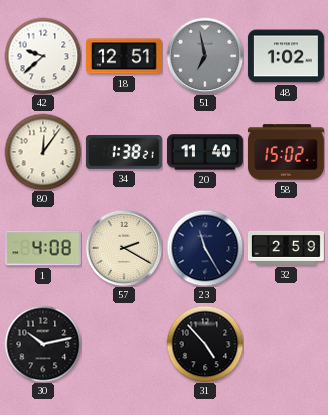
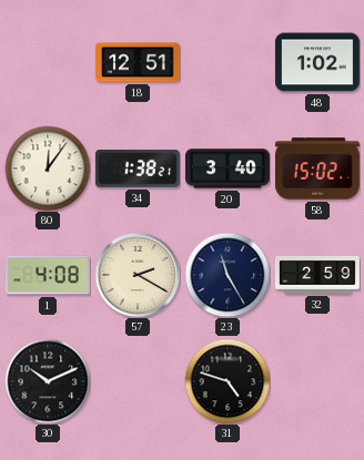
42: 9:38 -> none
51: 6:58 -> none
20: 11:40 -> 3:40
30: 10:13 -> 10:11
31: 4:53 -> 4:48
